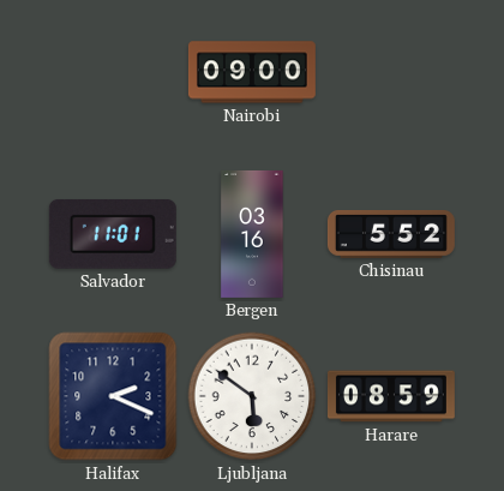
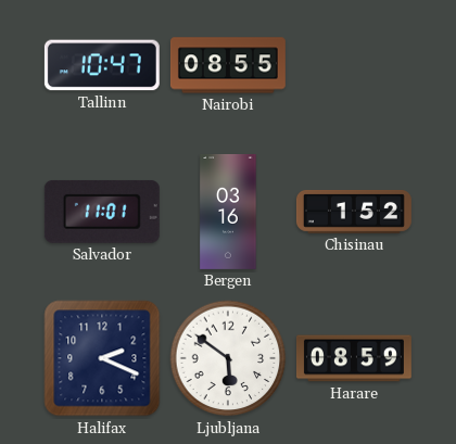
Tallinn: none -> 10:47
Nairobi: 09:00 -> 08:55
Chisinau: 5:52 -> 1:52
